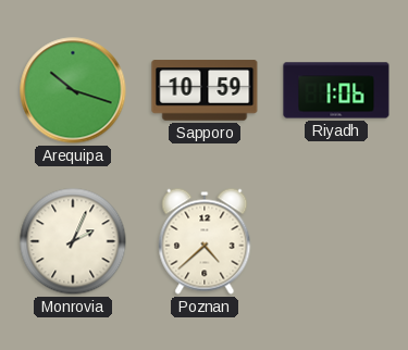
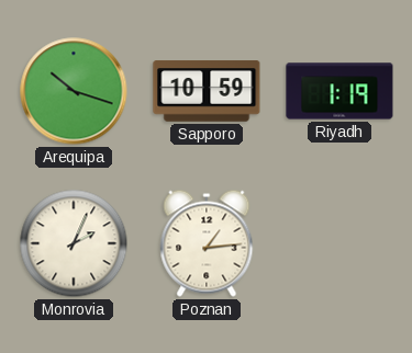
Riyadh: 1:06 -> 1:19
Poznan: 4:38 -> 1:14
